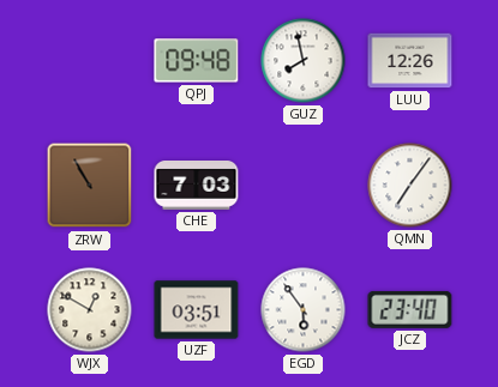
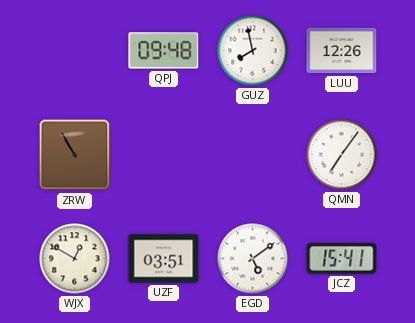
CHE: 7:03 -> none
EGD: 5:54 -> 5:09
JCZ: 23:40 -> 15:41
